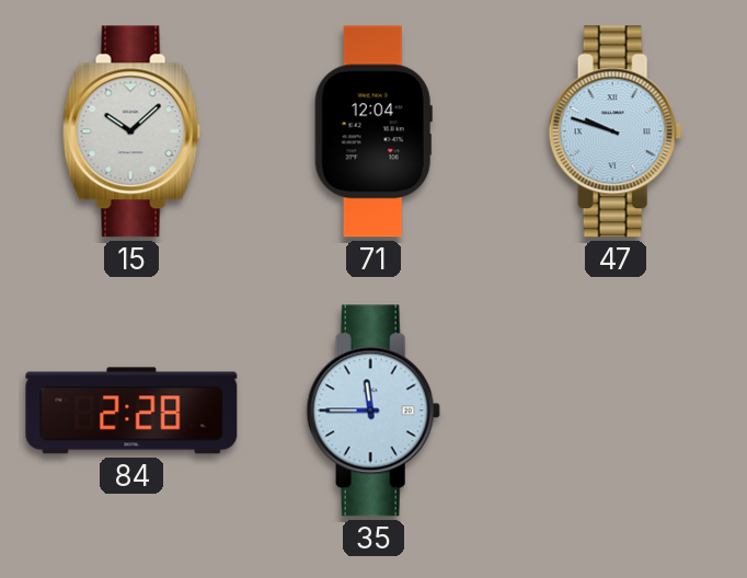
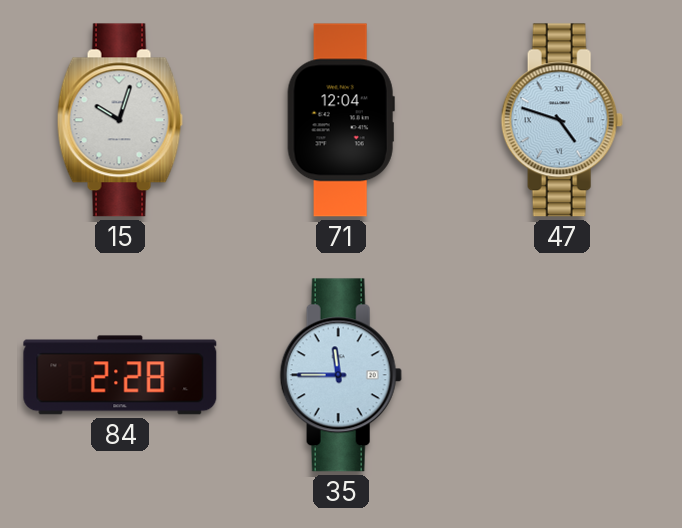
15: 10:08 -> 10:03
47: 9:48 -> 4:48
